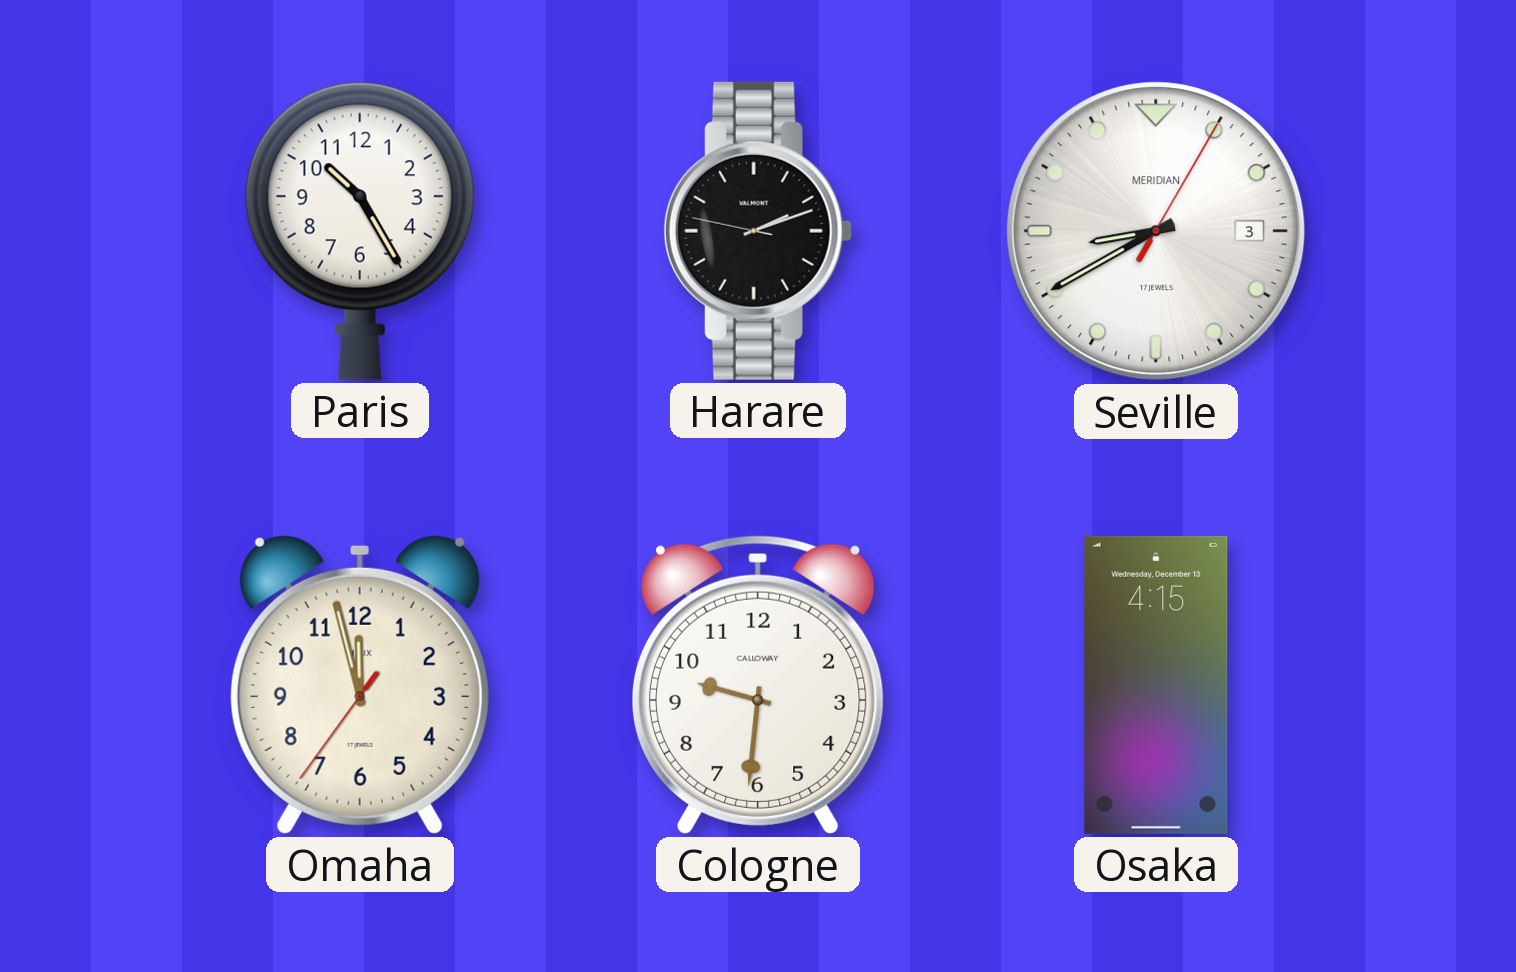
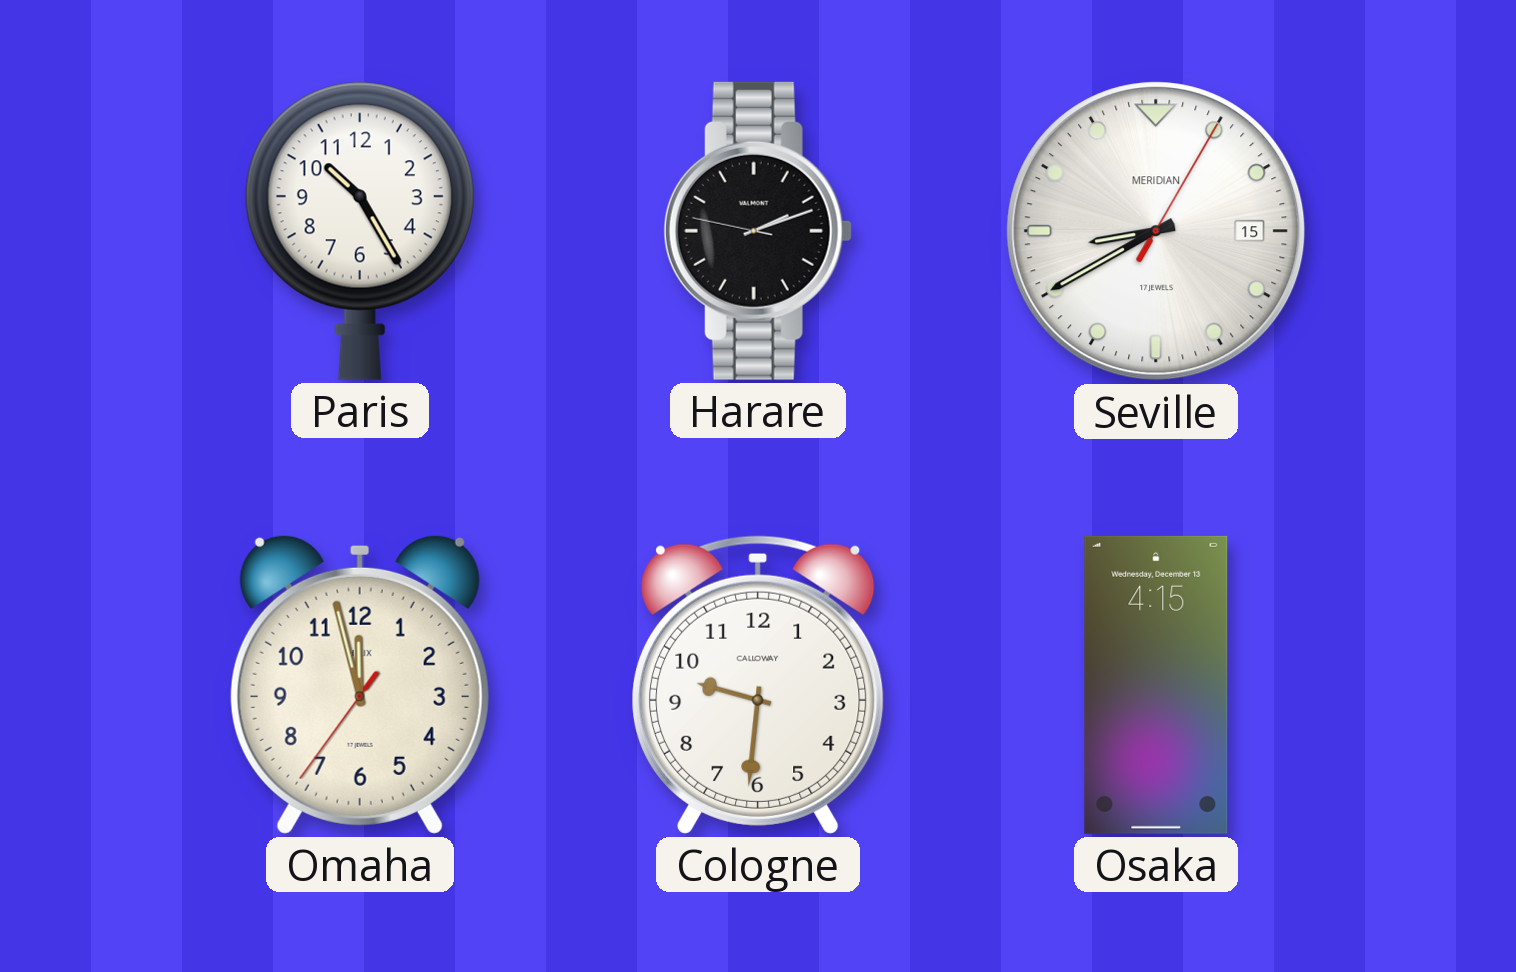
Seville date: 3 -> 15
